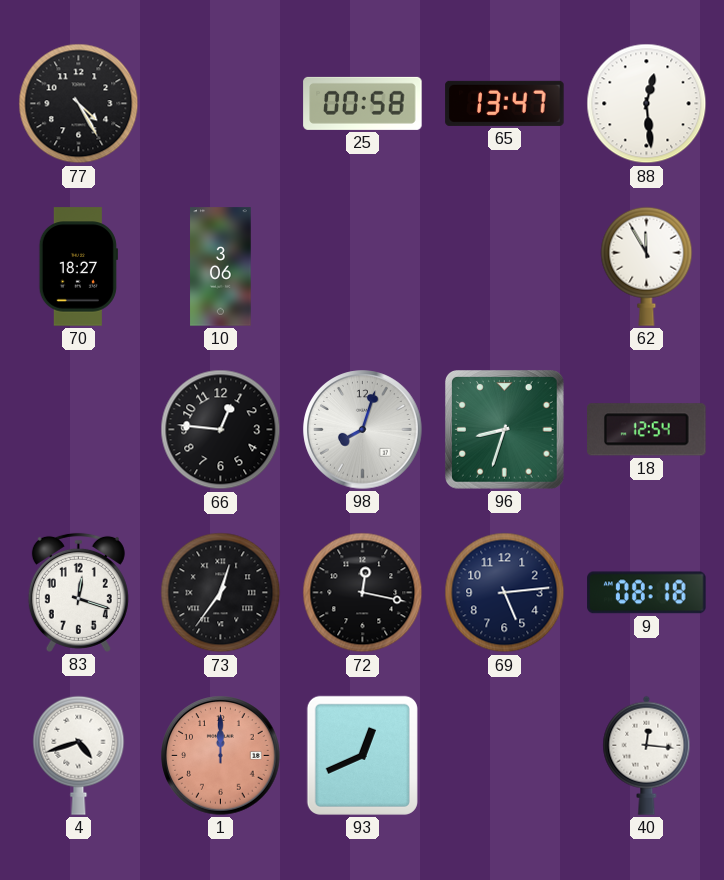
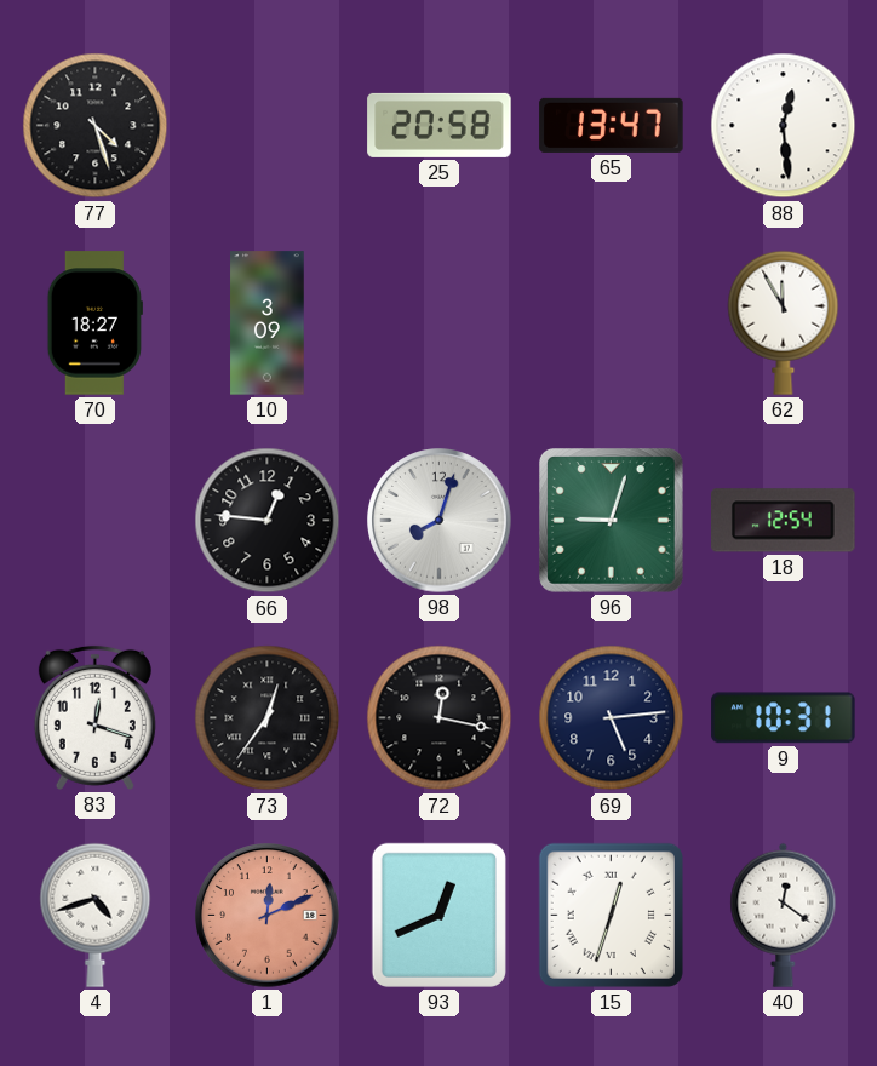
77: 4:25 -> 4:27
25: 00:58 -> 20:58
10: 3:06 -> 3:09
96: 8:33 -> 9:03
9: 08:18 -> 10:31
1: 12:00 -> 12:11
15: none -> 12:33
40: 12:16 -> 12:21
